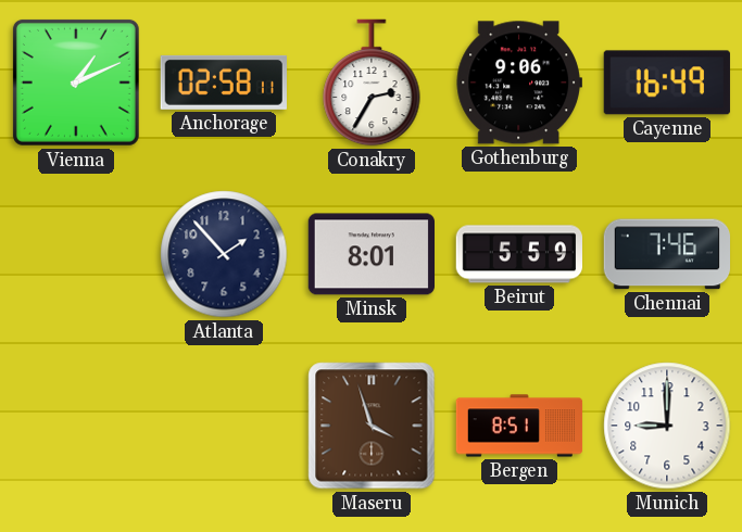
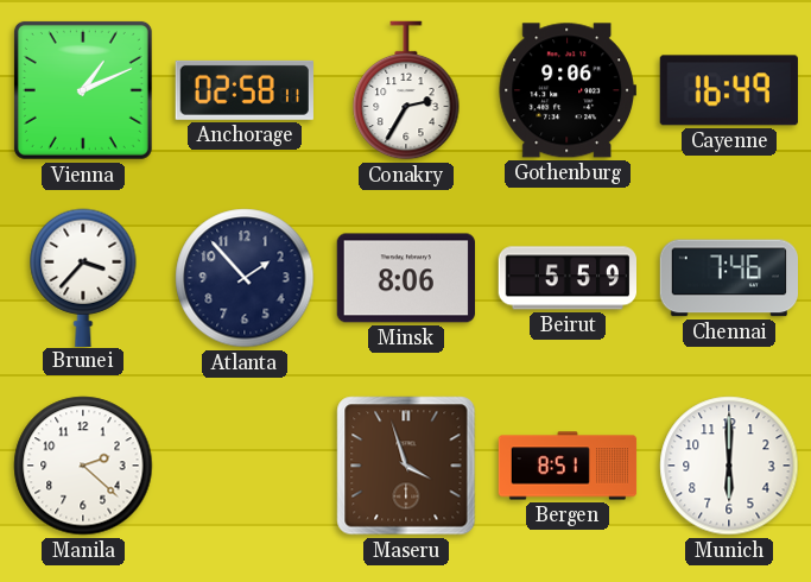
Brunei: none -> 3:37
Minsk: 8:01 -> 8:06
Manila: none -> 2:22
Munich: 9:00 -> 6:00
